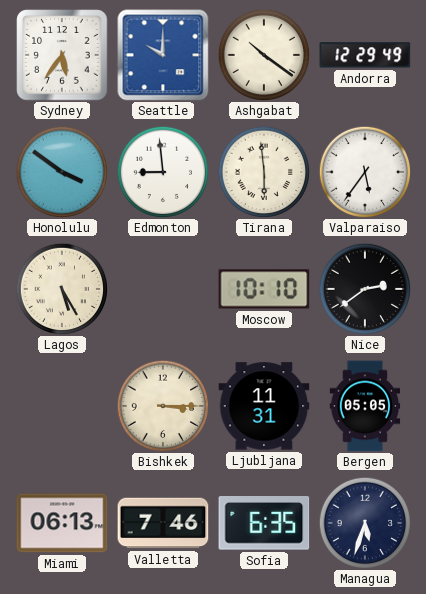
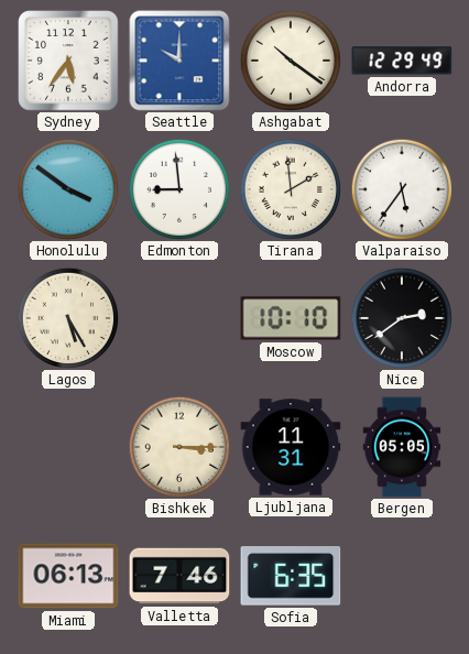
Tirana: 5:59 -> 1:59
Managua: 5:33 -> none
